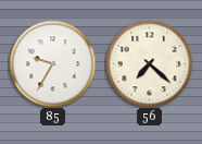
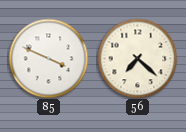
85: 9:35 -> 3:49
